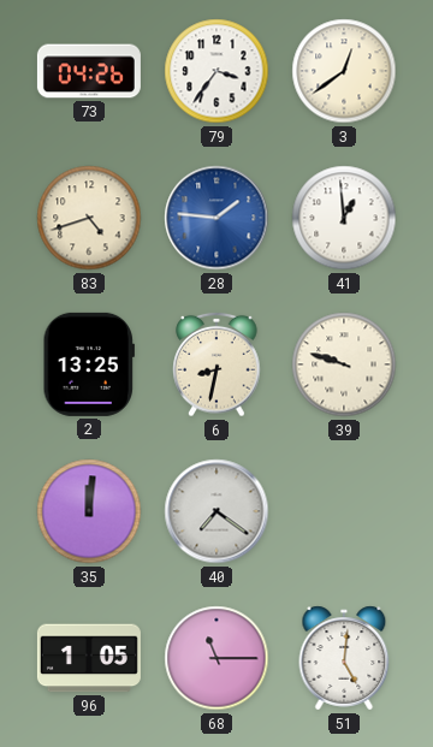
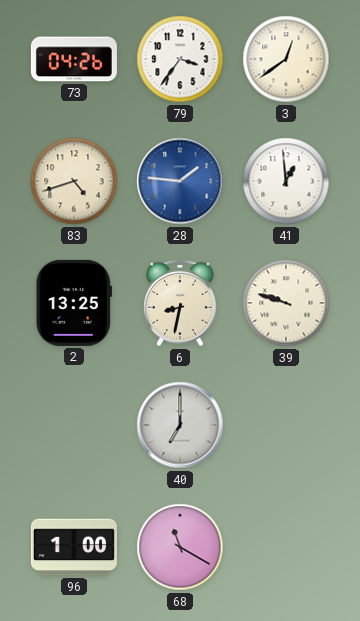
35: 12:01 -> none
40: 7:21 -> 7:00
96: 1:05 -> 1:00
68: 11:15 -> 11:20
51: 5:01 -> none
